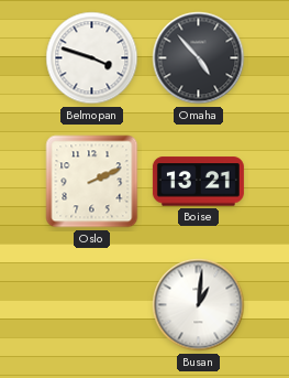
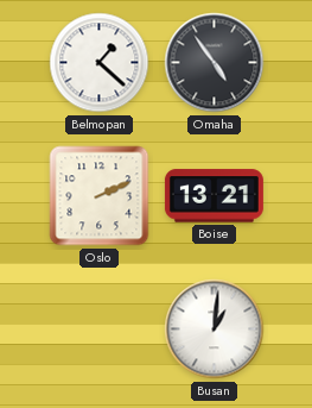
Belmopan: 3:48 -> 1:22
Omaha: 4:53 -> 4:54
